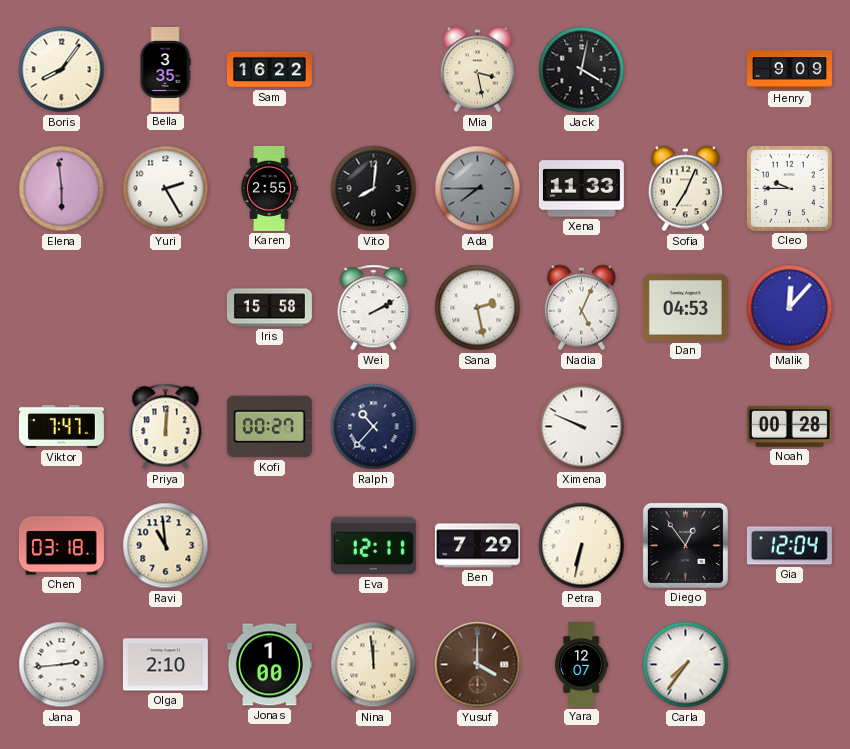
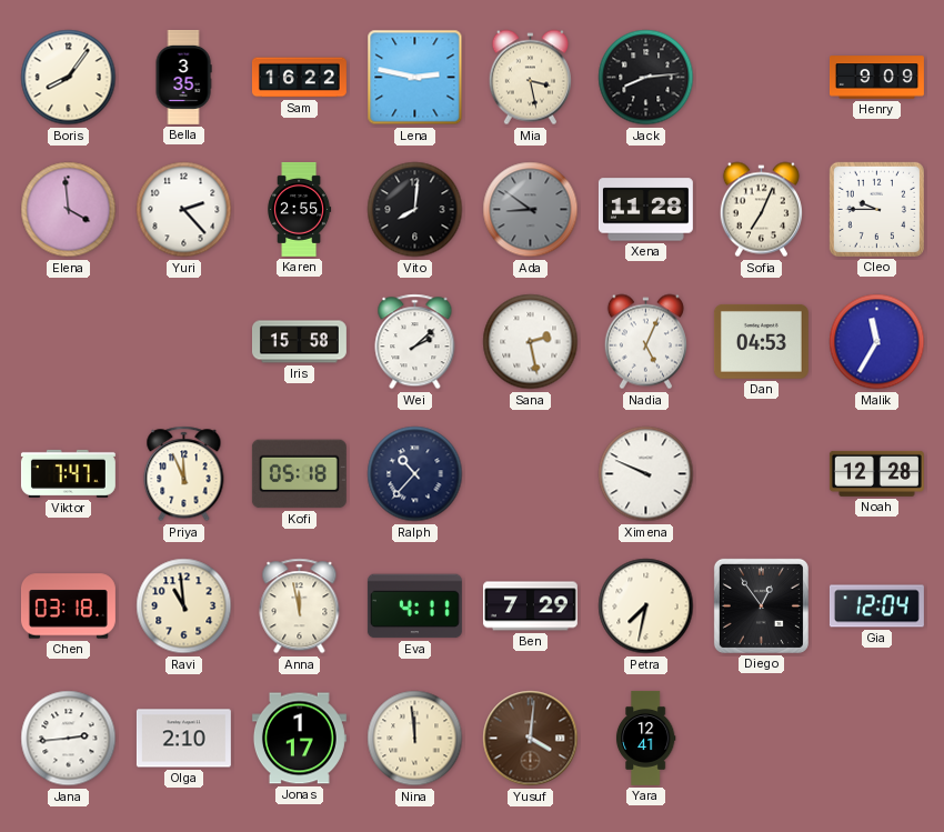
Lena: none -> 2:47
Jack: 4:02 -> 8:14
Elena: 5:59 -> 3:59
Yuri: 2:25 -> 2:23
Ada: 7:45 -> 8:51
Xena: 11:33 -> 11:28
Wei: 2:10 -> 2:08
Malik: 12:07 -> 11:35
Priya: 12:01 -> 11:56
Kofi: 00:27 -> 05:18
Noah: 00:28 -> 12:28
Anna: none -> 11:58
Eva: 12:11 -> 4:11
Petra: 6:32 -> 7:32
Jonas: 1:00 -> 1:17
Yusuf: 4:00 -> 4:01
Yara: 12:07 -> 12:41
Carla: 7:36 -> none
